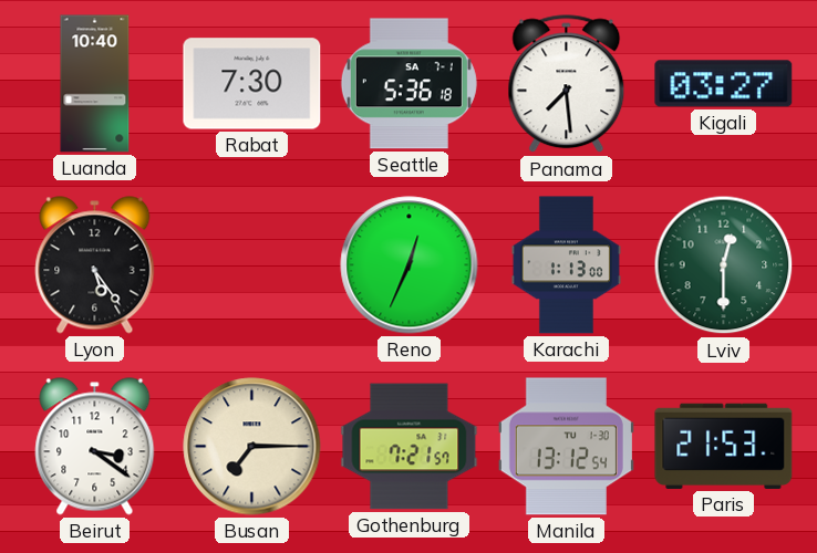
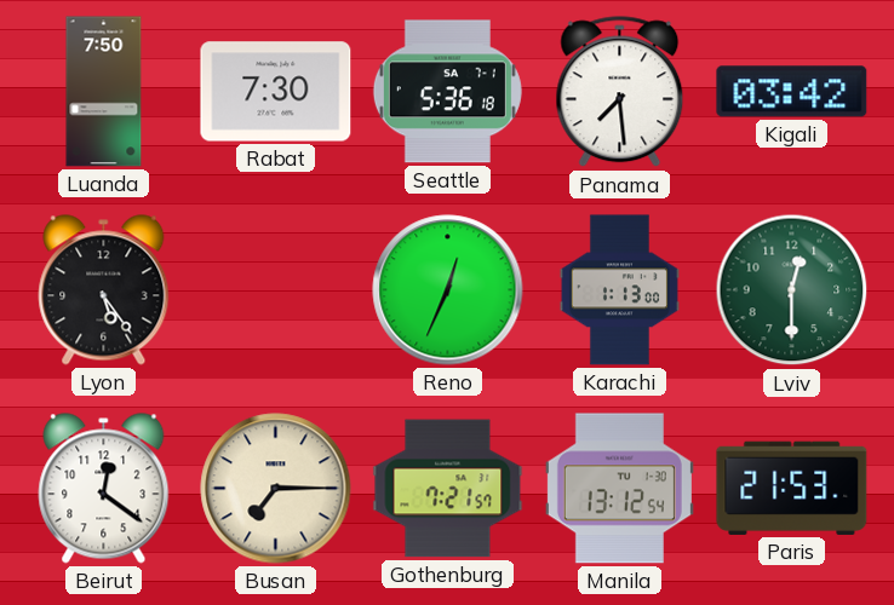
Luanda: 10:40 -> 7:50
Kigali: 03:27 -> 03:42
Beirut: 3:21 -> 12:21
